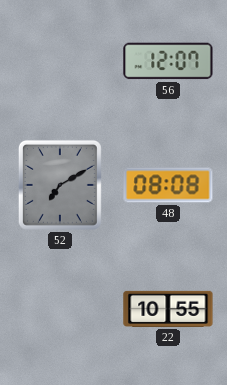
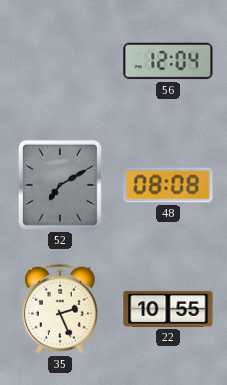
56: 12:07 -> 12:04
35: none -> 2:26
